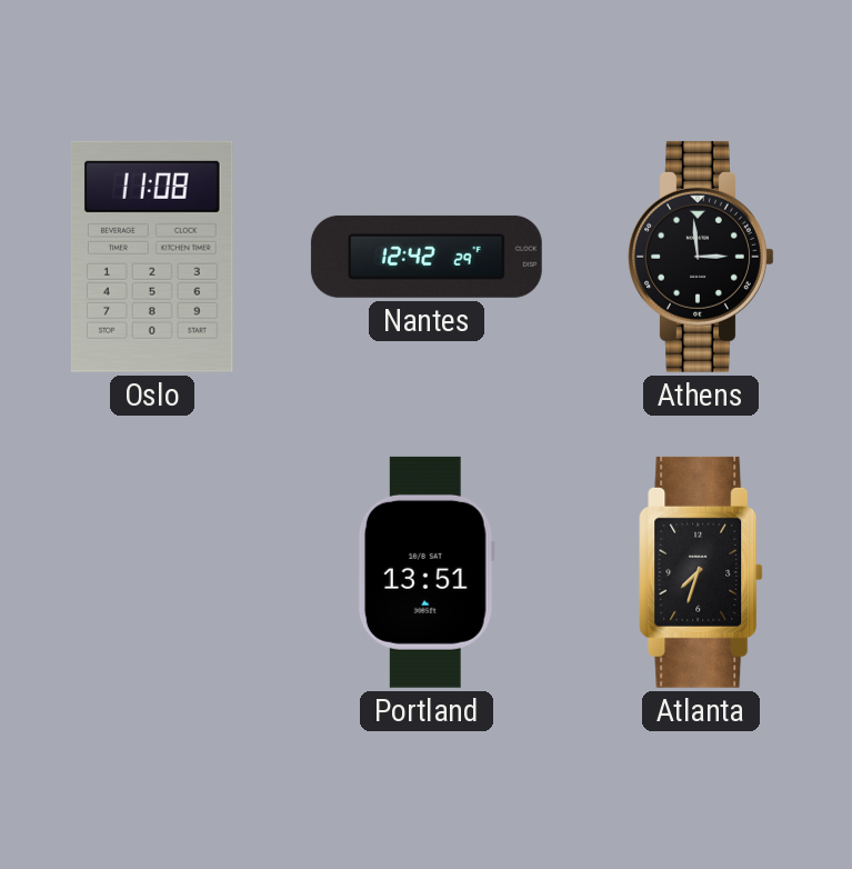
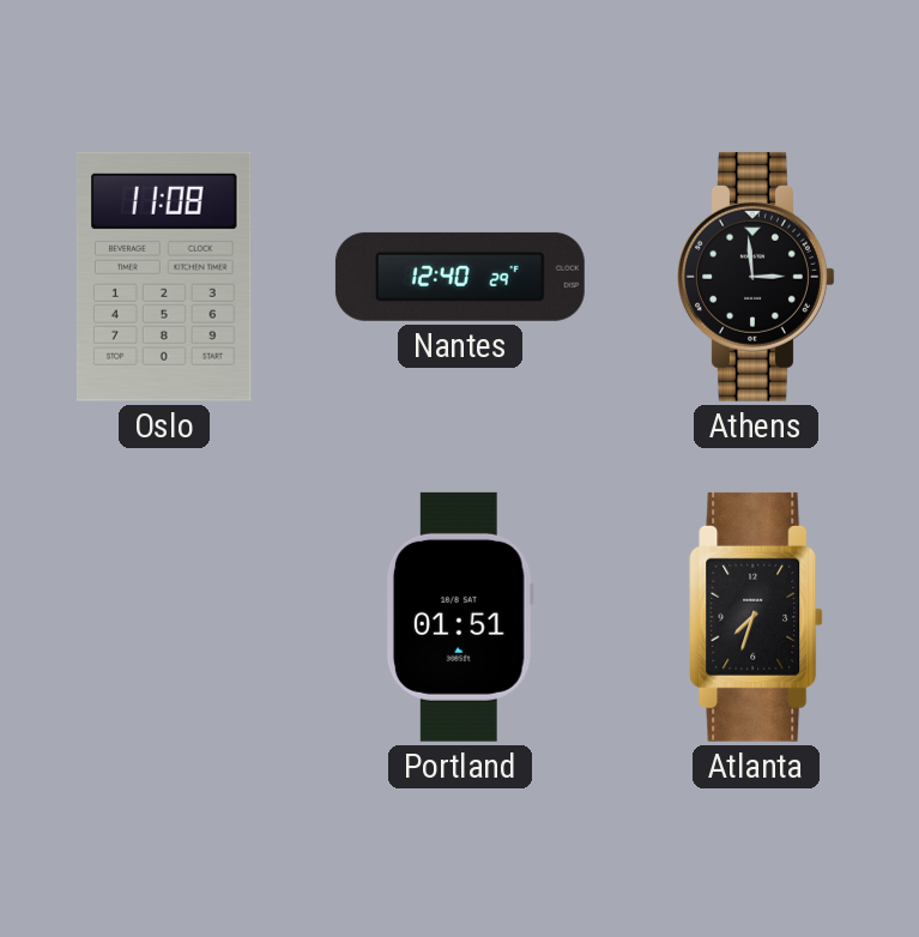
Nantes: 12:42 -> 12:40
Portland: 13:51 -> 01:51
